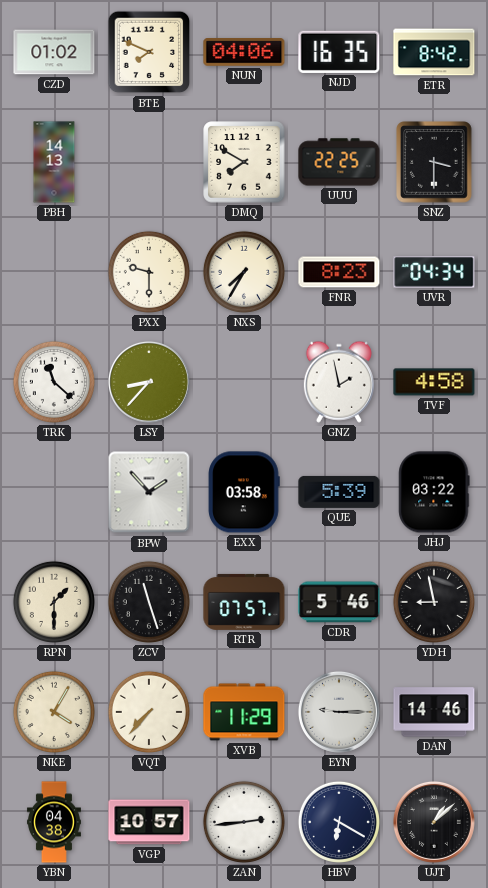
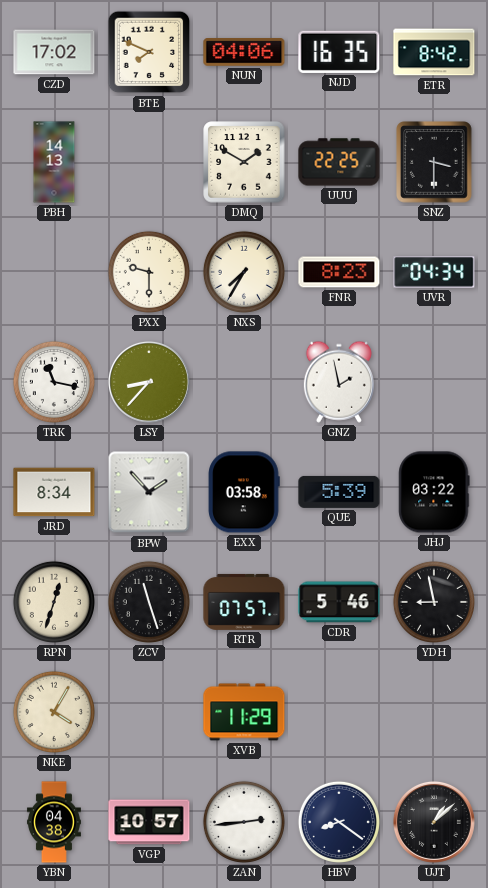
CZD: 01:02 -> 17:02
DMQ: 7:50 -> 1:50
TRK: 11:22 -> 11:17
TVF: 4:58 -> none
JRD: none -> 8:34
RPN: 1:30 -> 12:33
VQT: 7:37 -> none
EYN: 9:15 -> none
DAN: 14:46 -> none
HBV: 6:20 -> 8:21
